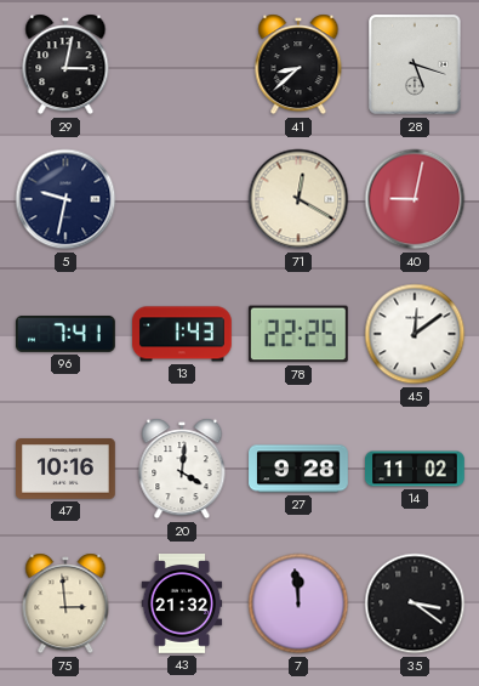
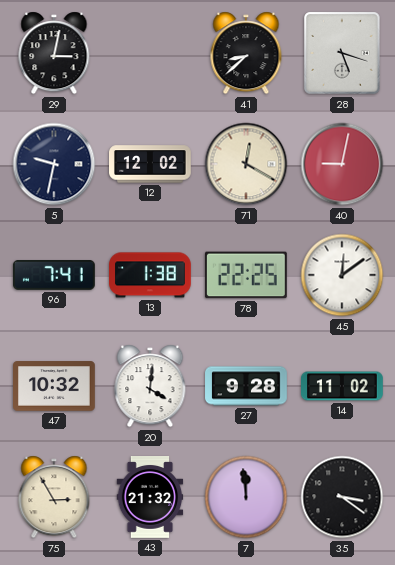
12: none -> 12:02
13: 1:43 -> 1:38
47: 10:16 -> 10:32
75: 2:59 -> 2:55
